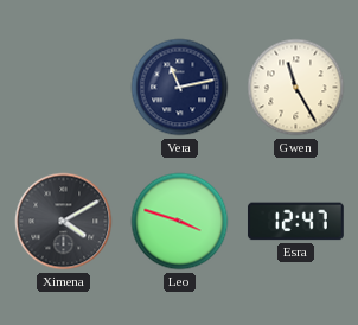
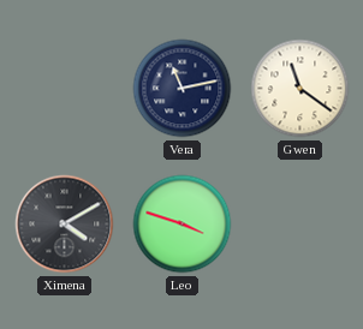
Gwen: 11:25 -> 11:21
Esra: 12:47 -> none
